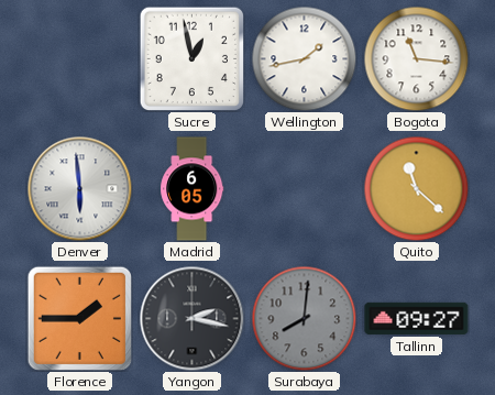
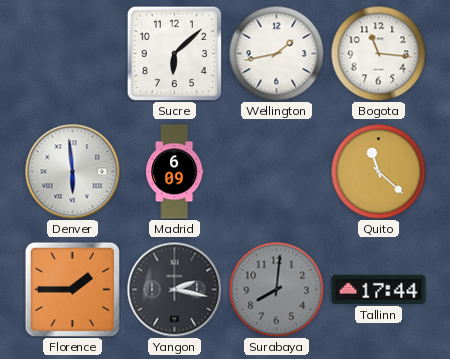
Sucre: 12:58 -> 6:08
Madrid: 6:05 -> 6:09
Tallinn: 09:27 -> 17:44
